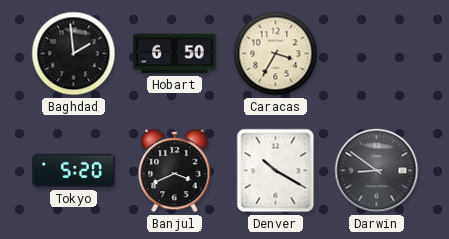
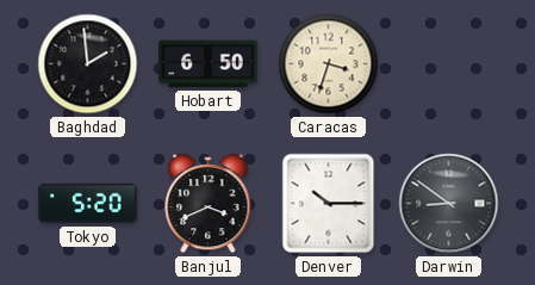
Caracas: 3:35 -> 3:33
Denver: 10:20 -> 10:15
